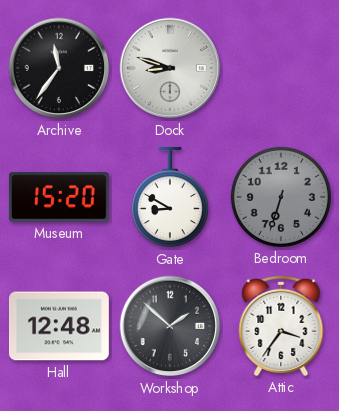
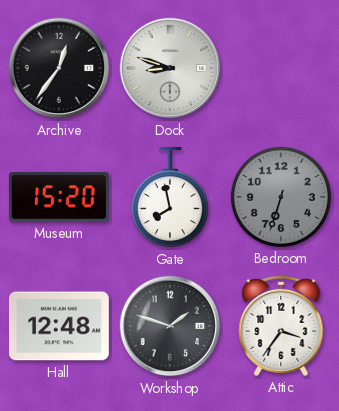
Archive: 11:36 -> 12:36
Gate: 8:50 -> 7:58
Workshop: 1:52 -> 1:48
